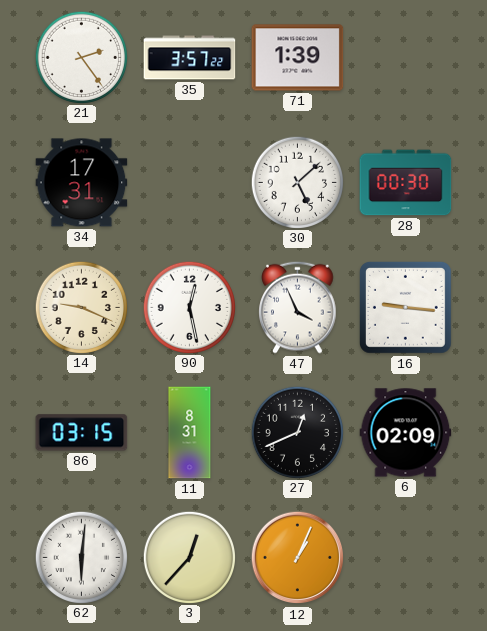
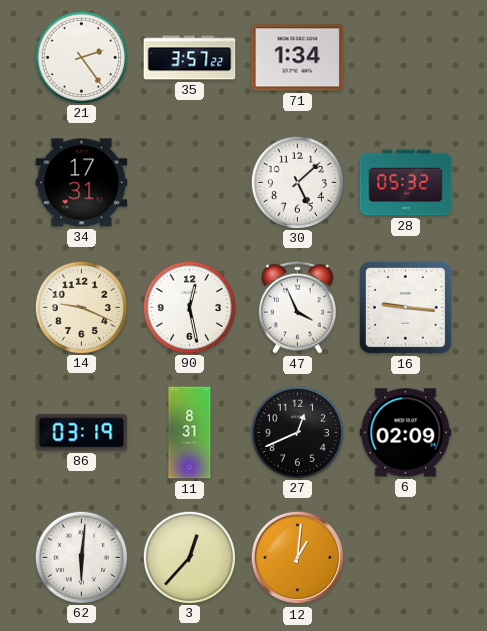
71: 1:39 -> 1:34
28: 00:30 -> 05:32
86: 03:15 -> 03:19
12: 1:04 -> 1:01
